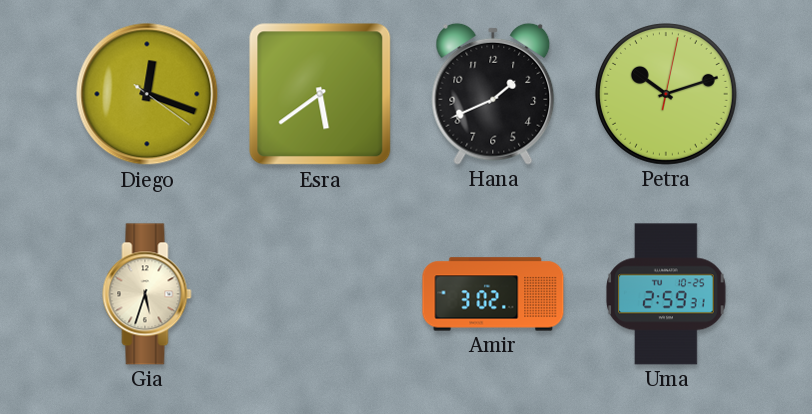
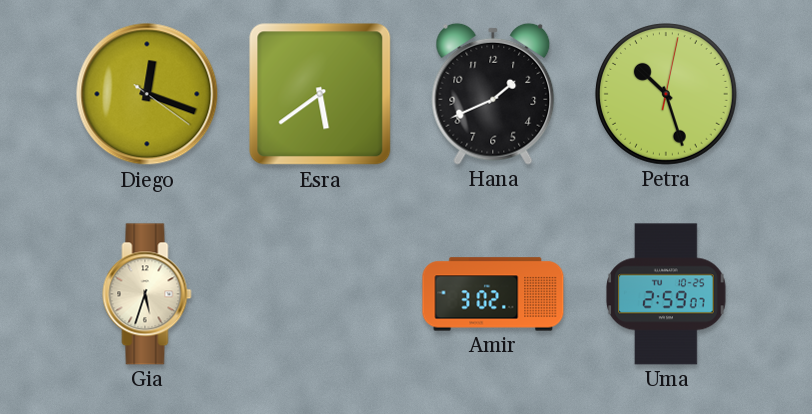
Petra: 10:12 -> 10:27
Uma: 2:59:31 -> 2:59:07
